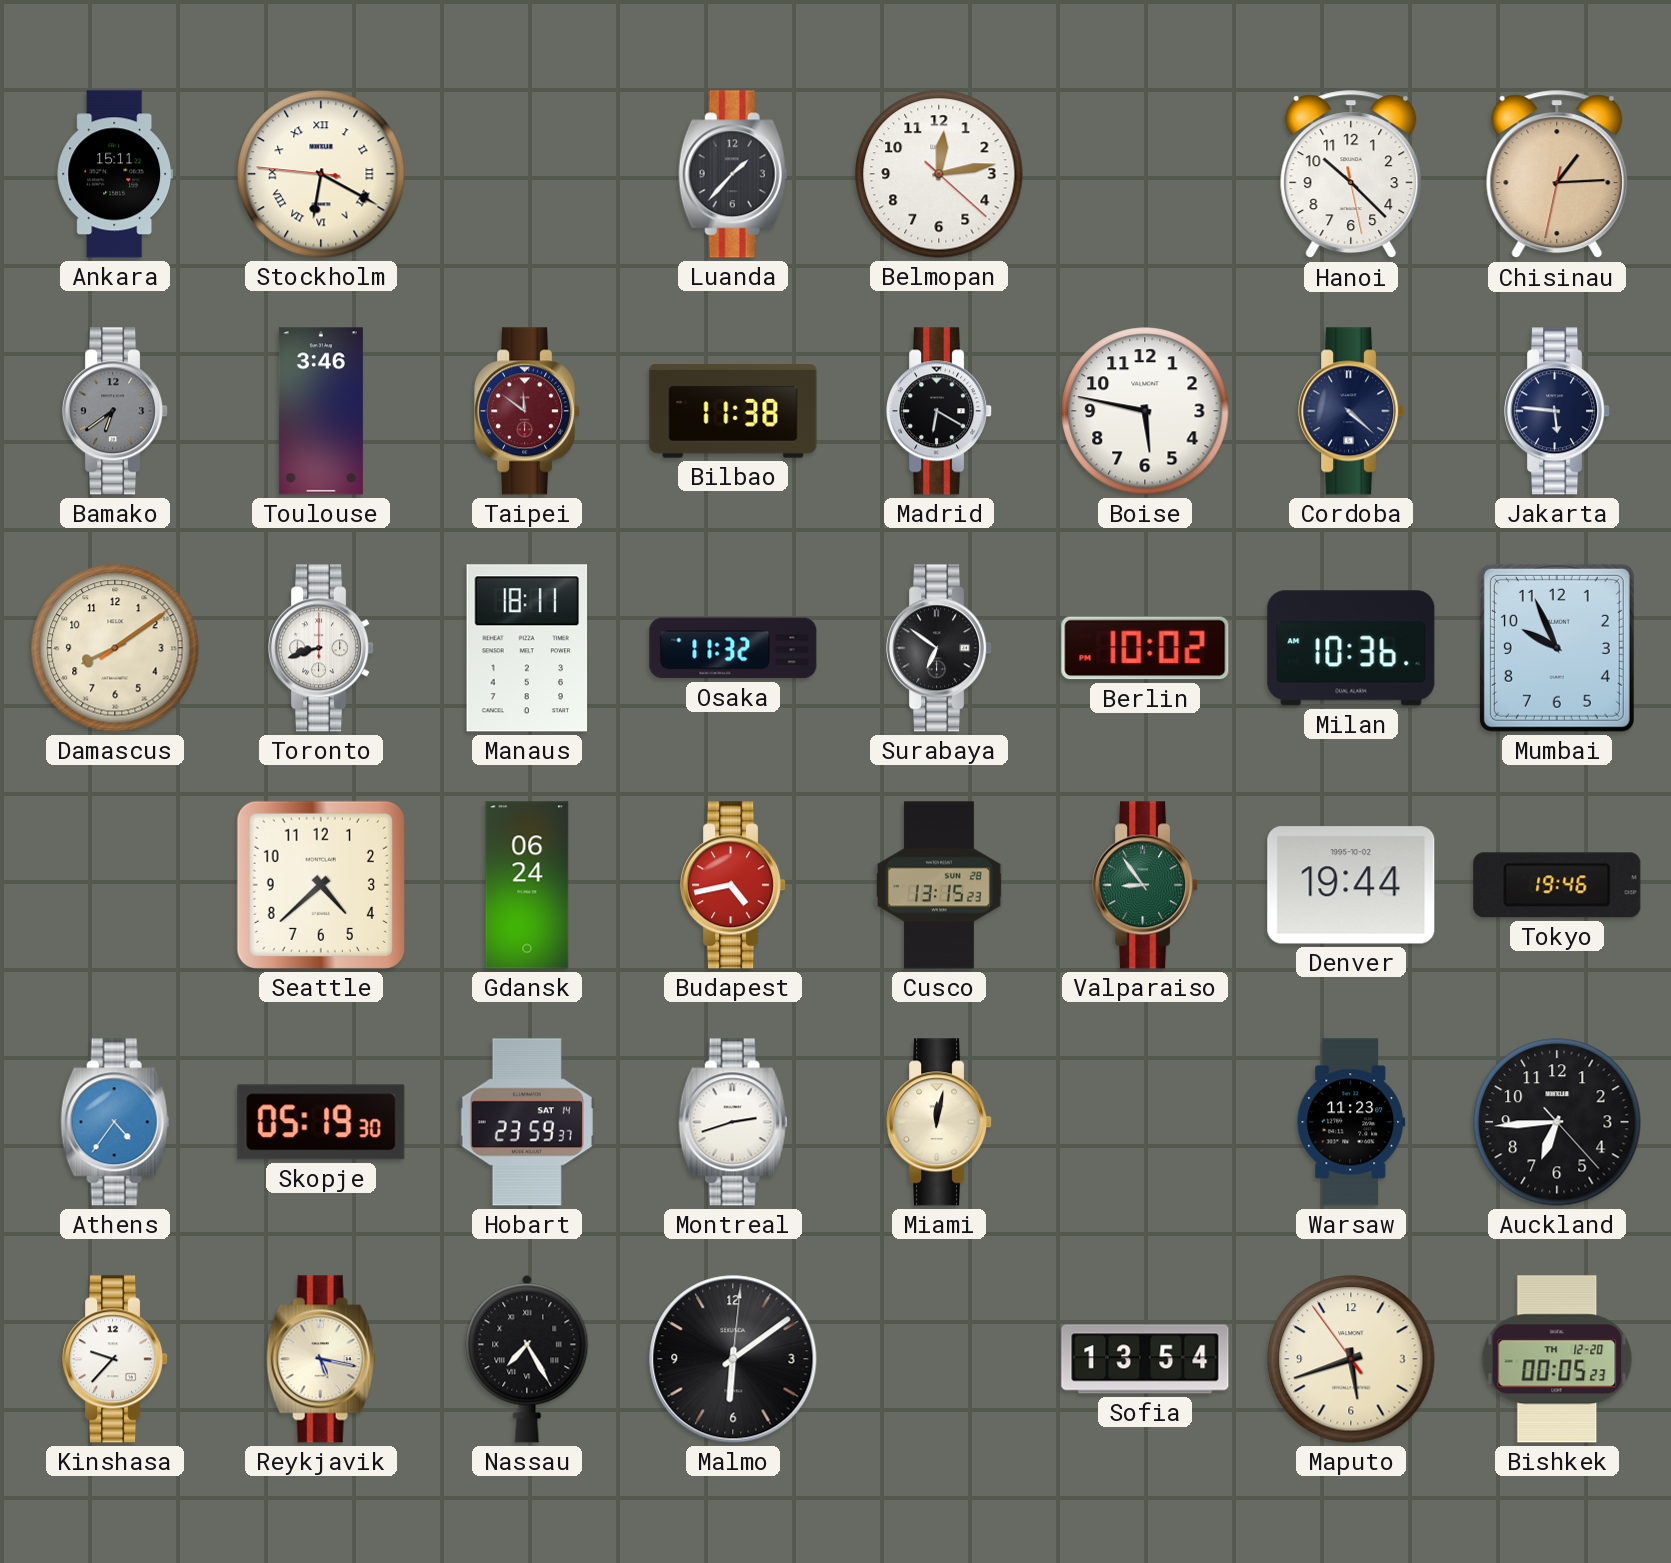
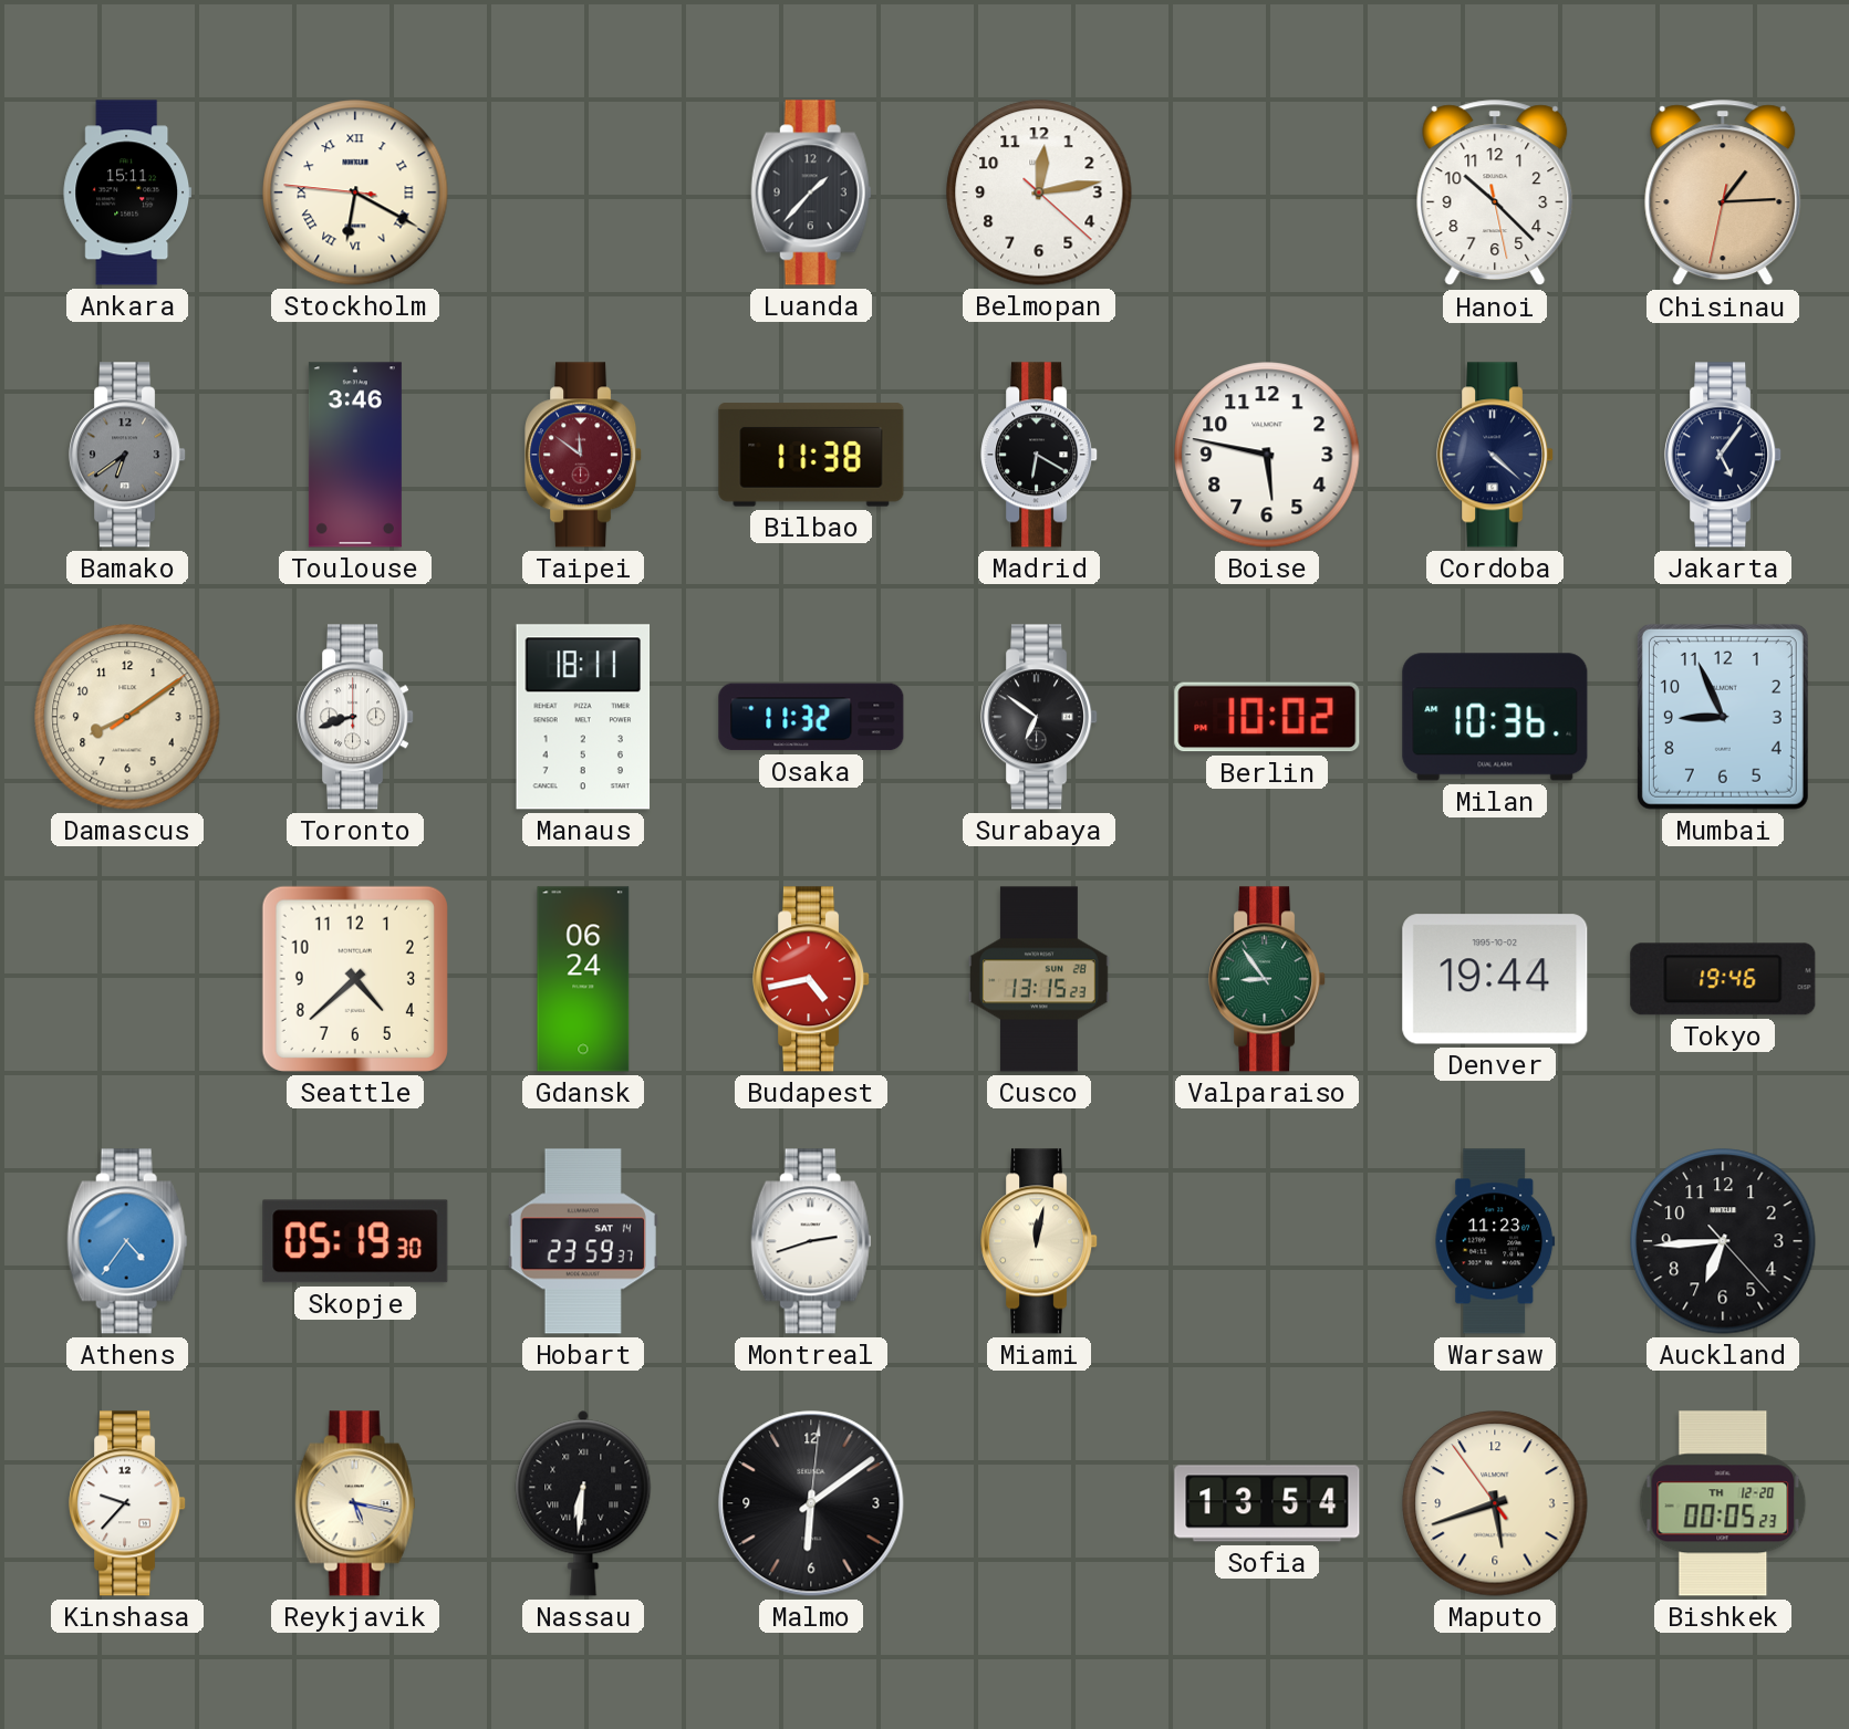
Jakarta: 5:46 -> 5:06
Mumbai: 9:56 -> 8:56
Nassau: 7:25 -> 6:31
